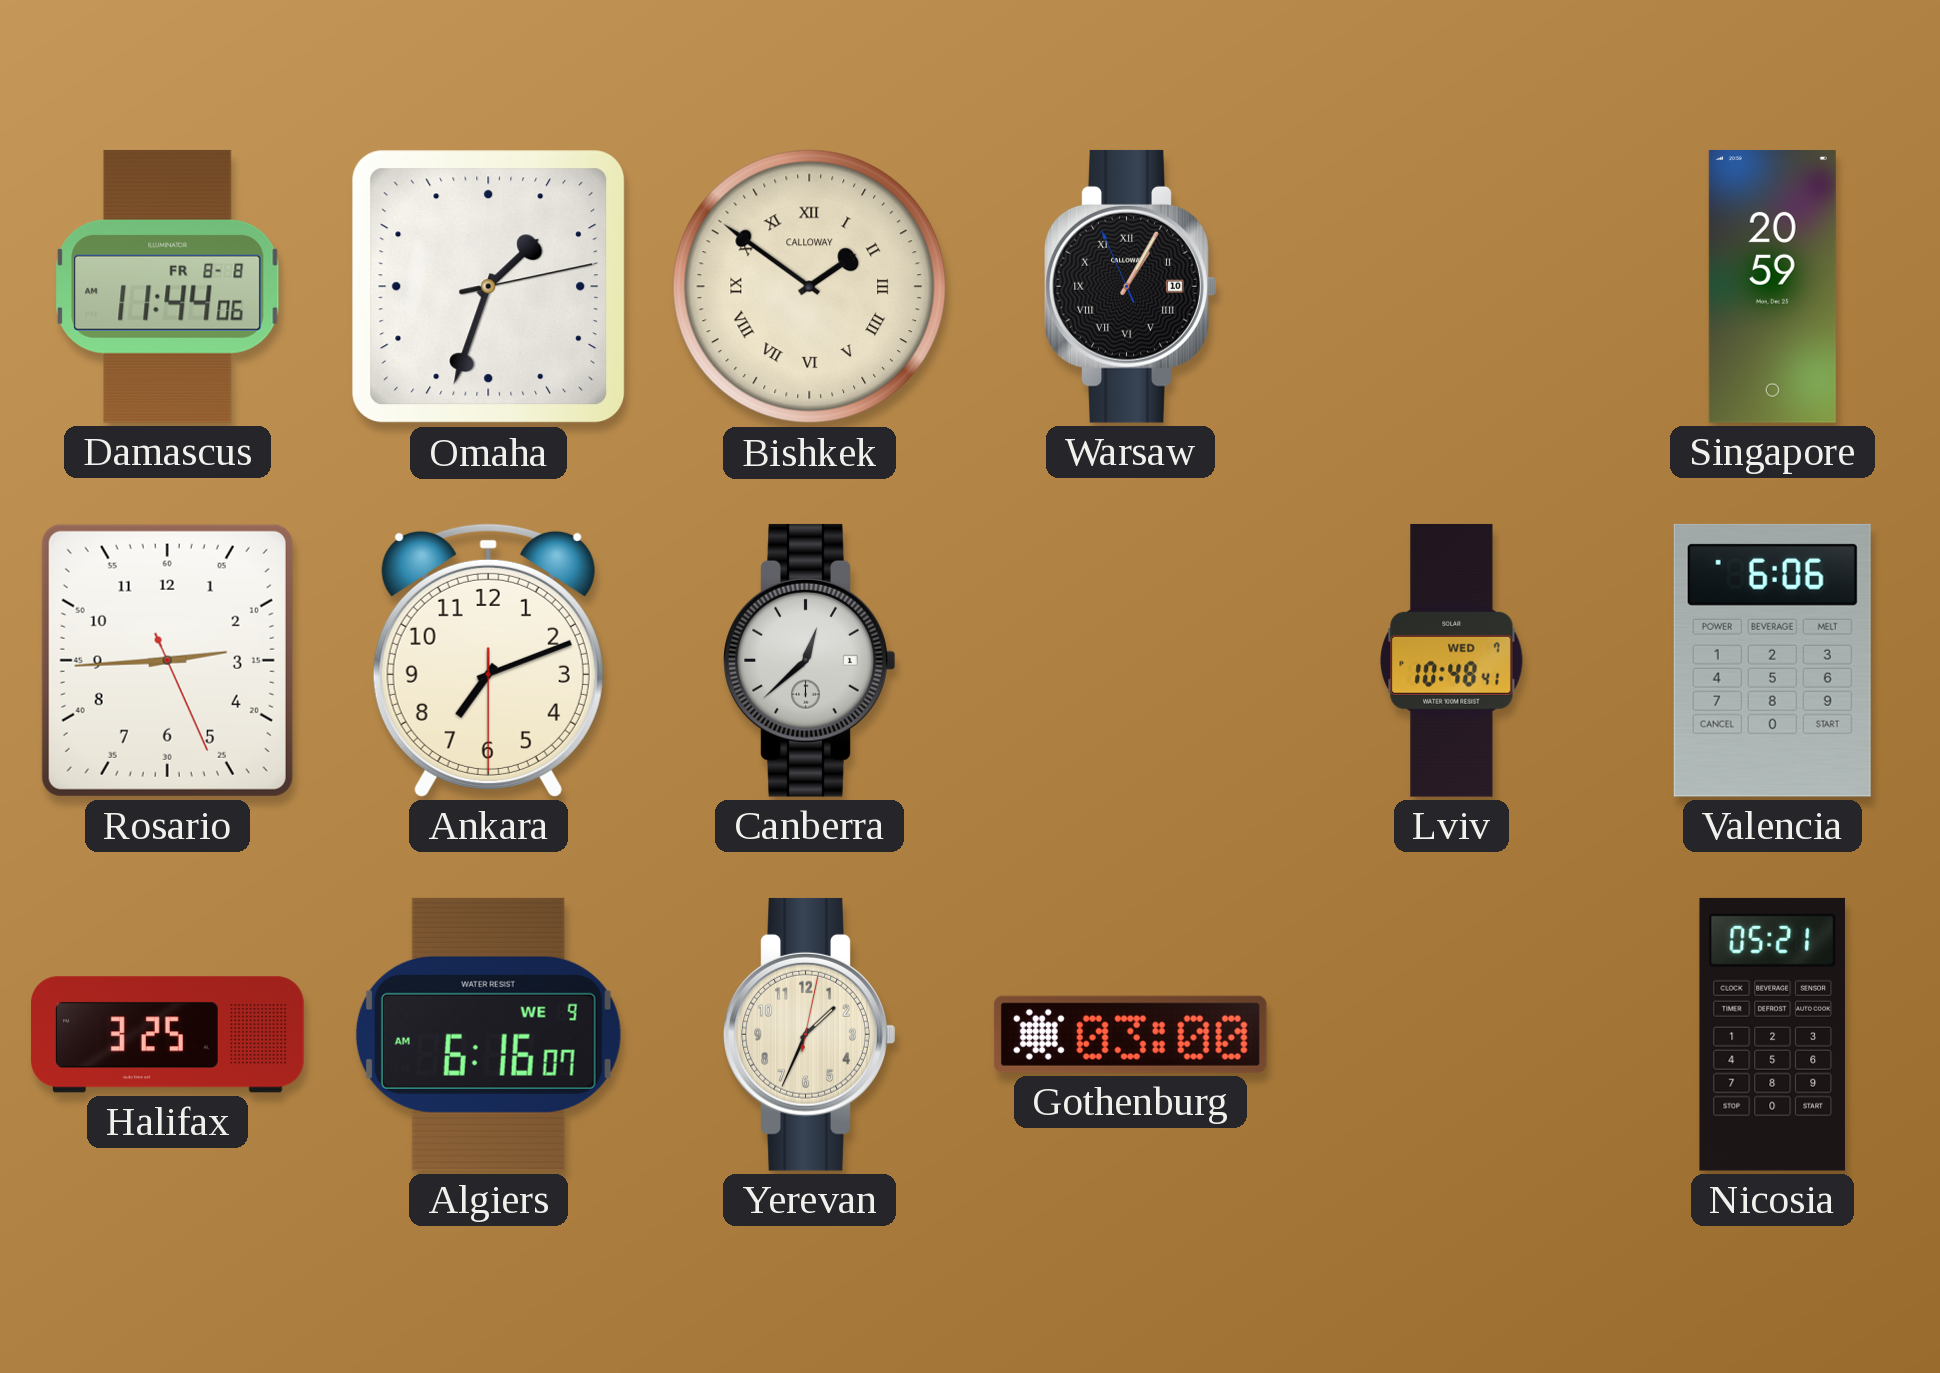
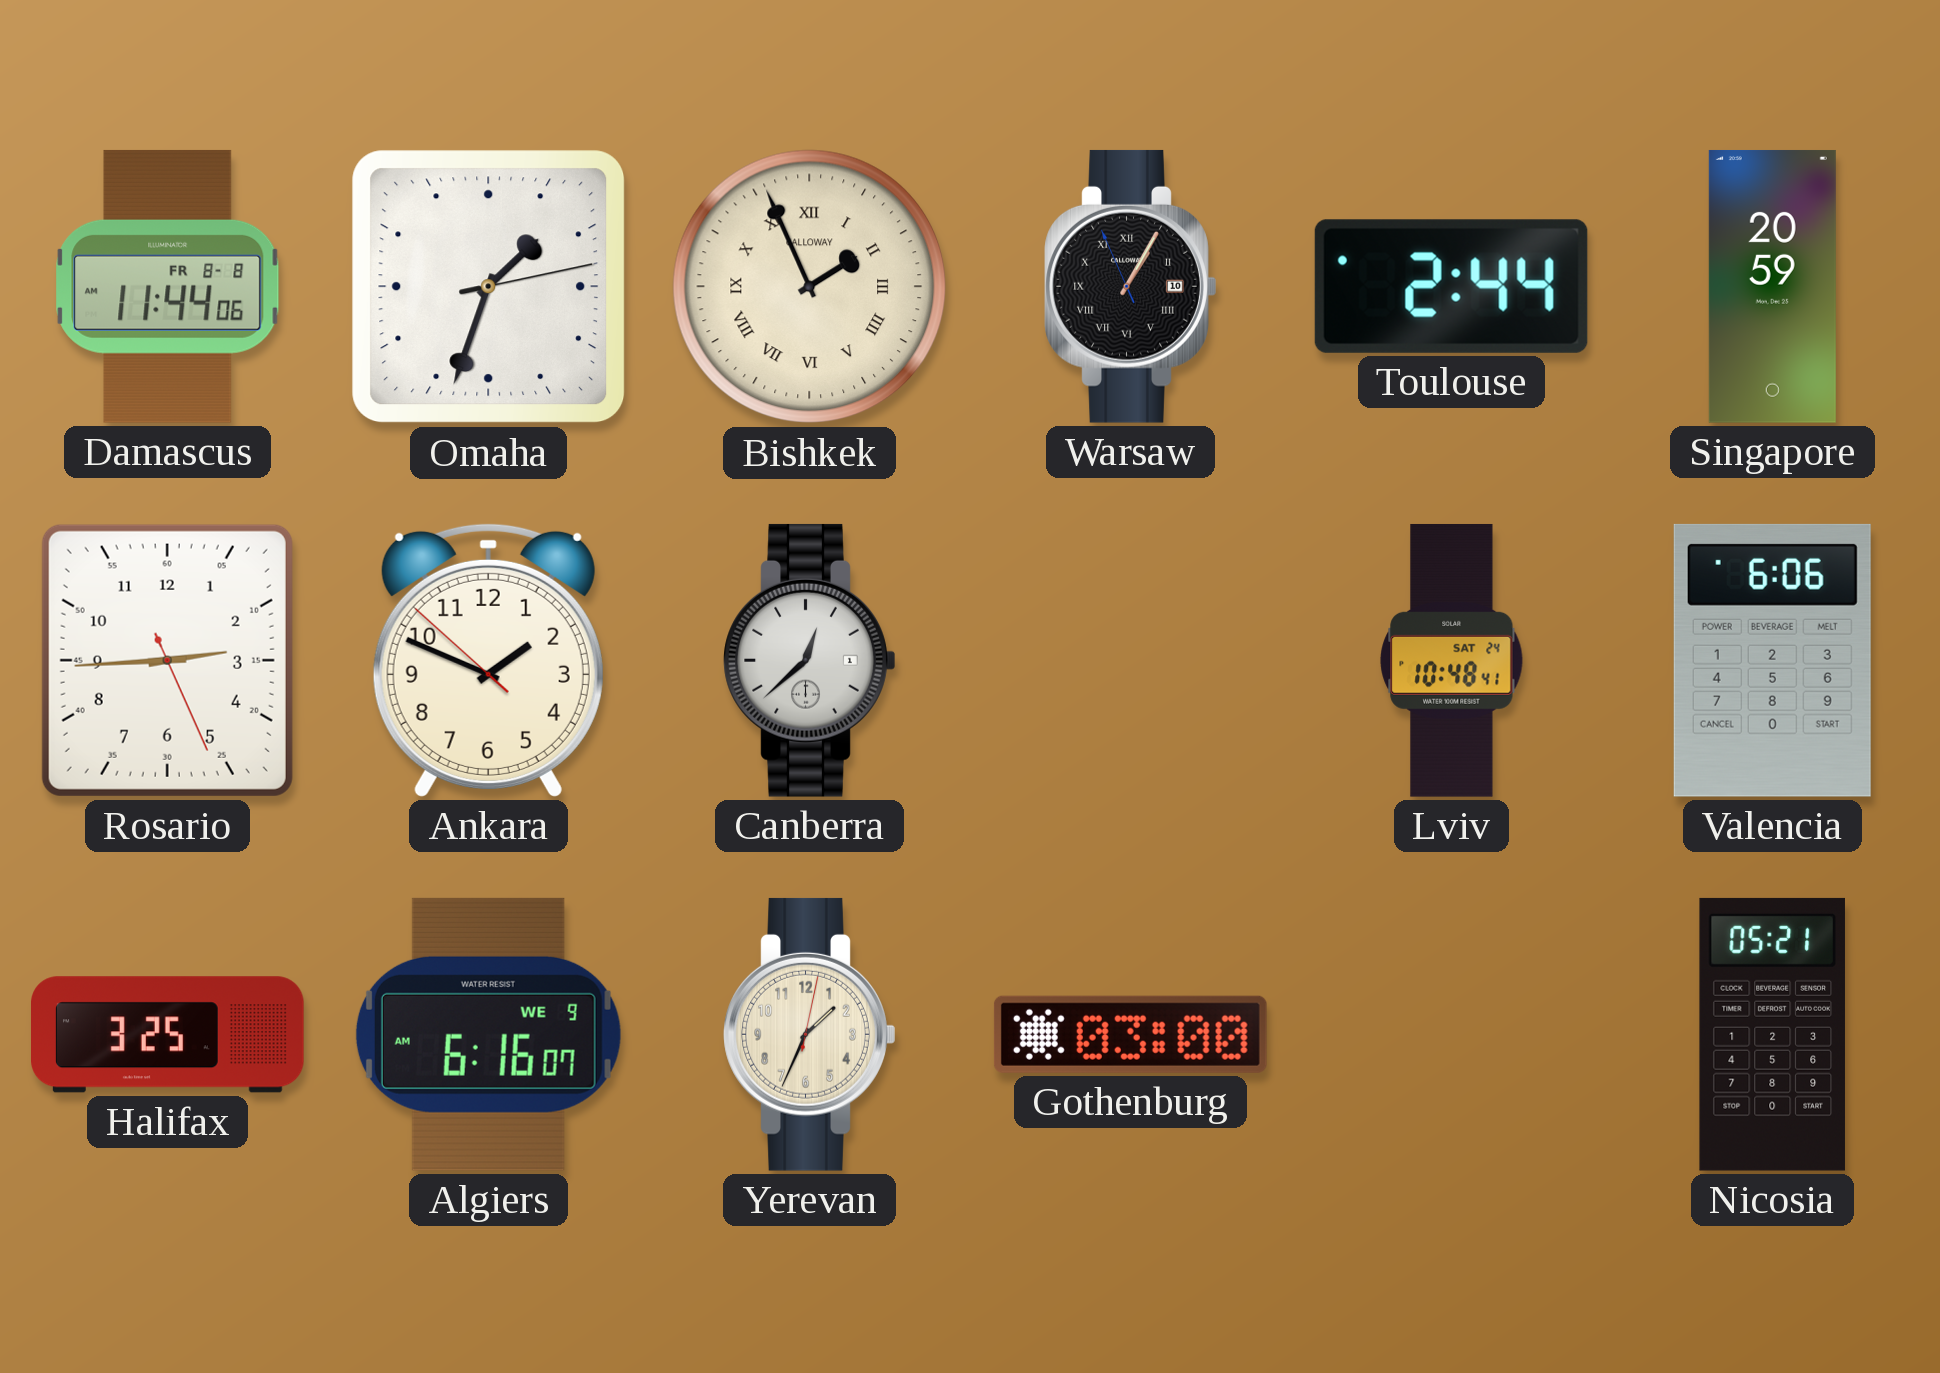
Bishkek: 1:51 -> 1:56
Toulouse: none -> 2:44
Ankara: 7:11 -> 1:48
Lviv date: WED 7 -> SAT 24
